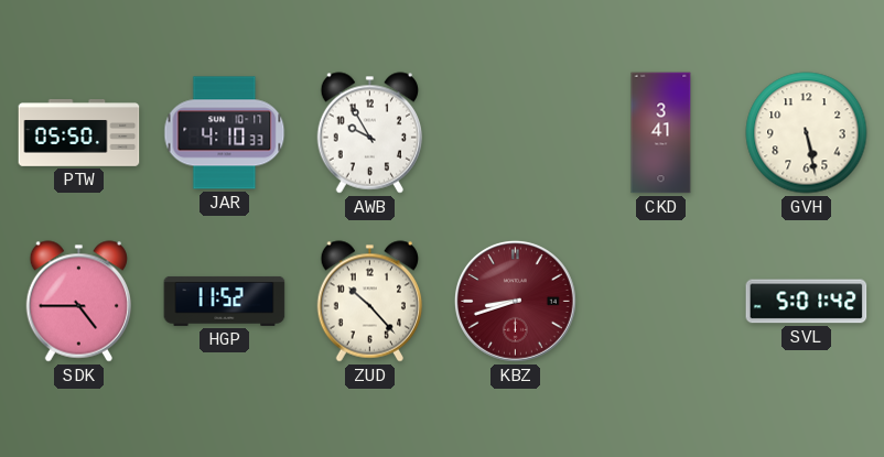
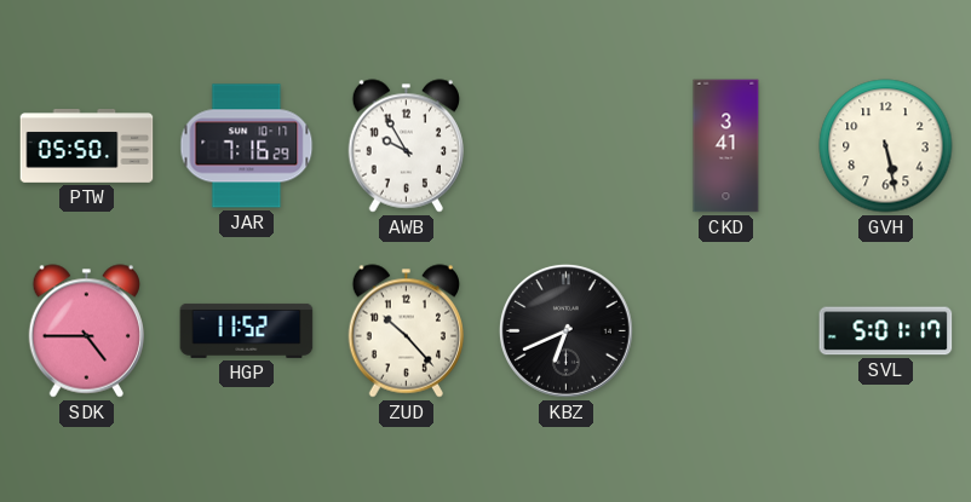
JAR: 4:10 -> 7:16
KBZ: 8:42 -> 6:41
KBZ dial: burgundy -> black
SVL: 5:01:42 -> 5:01:17
